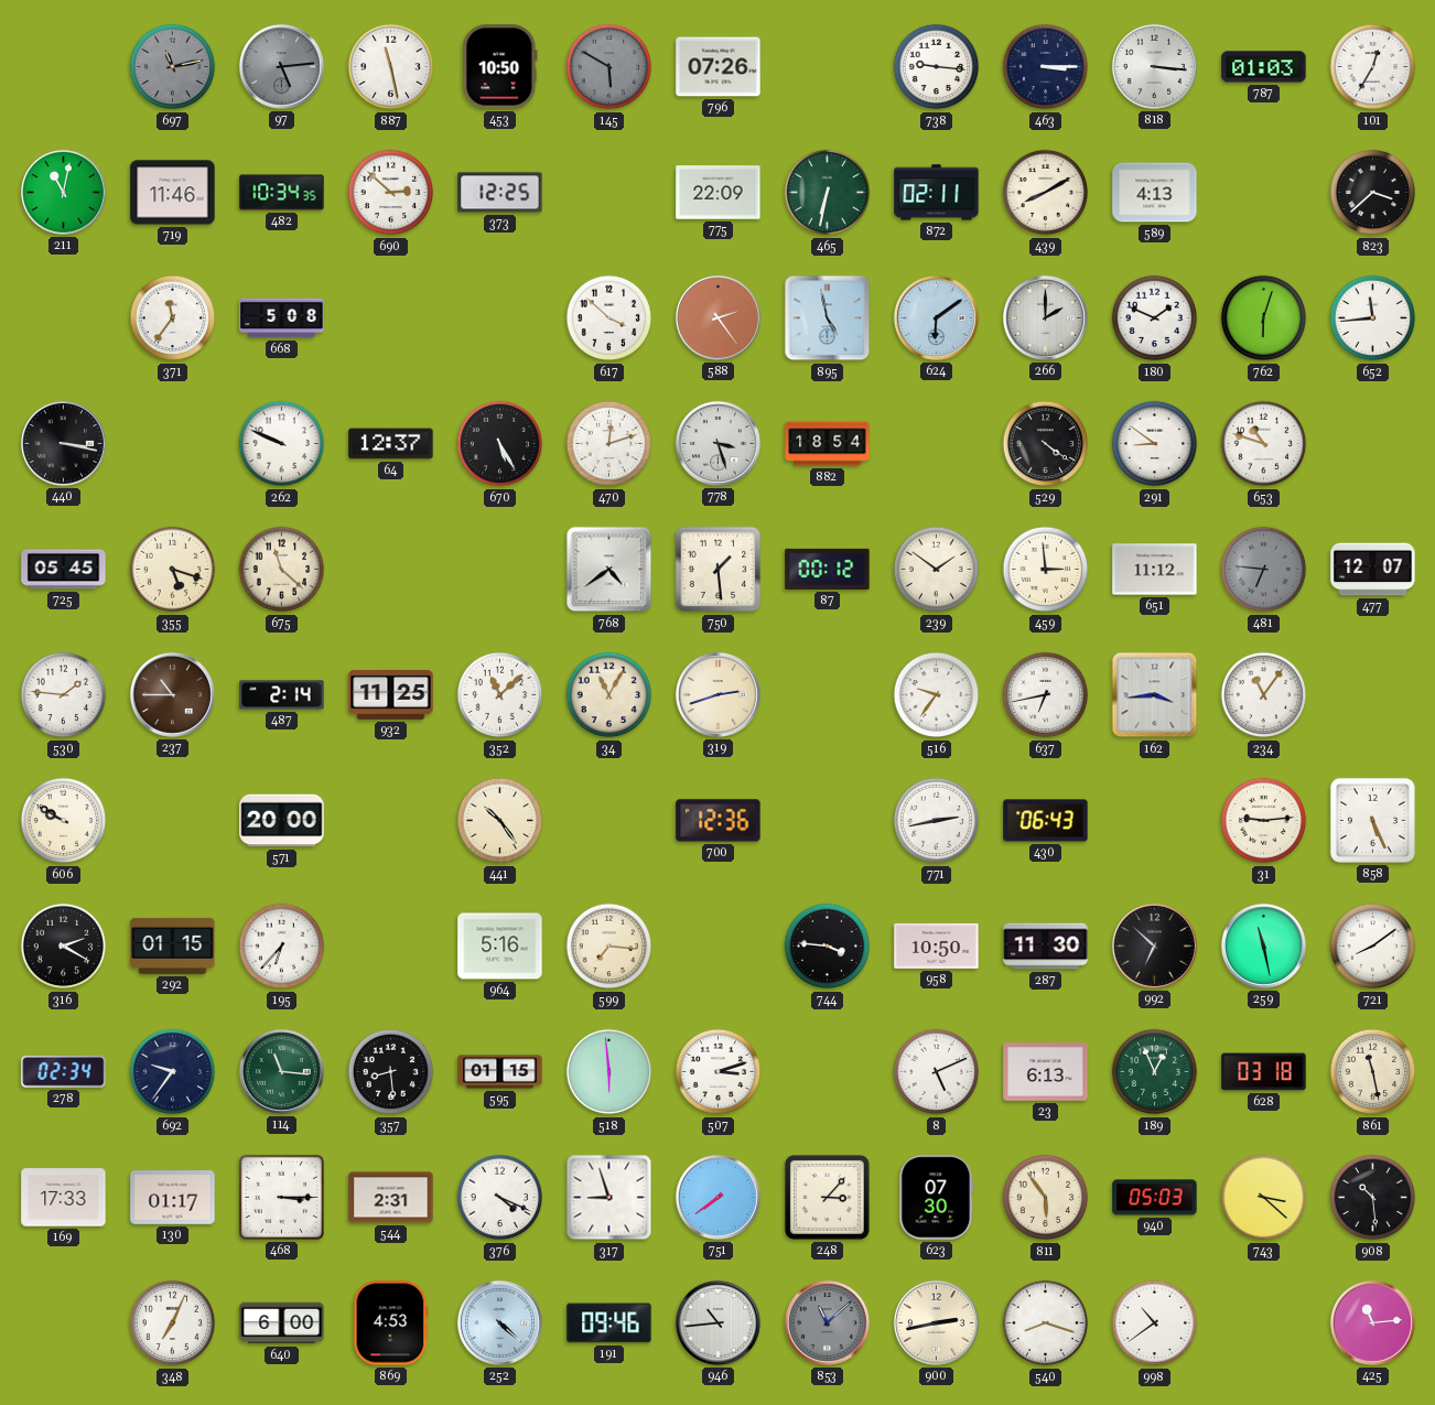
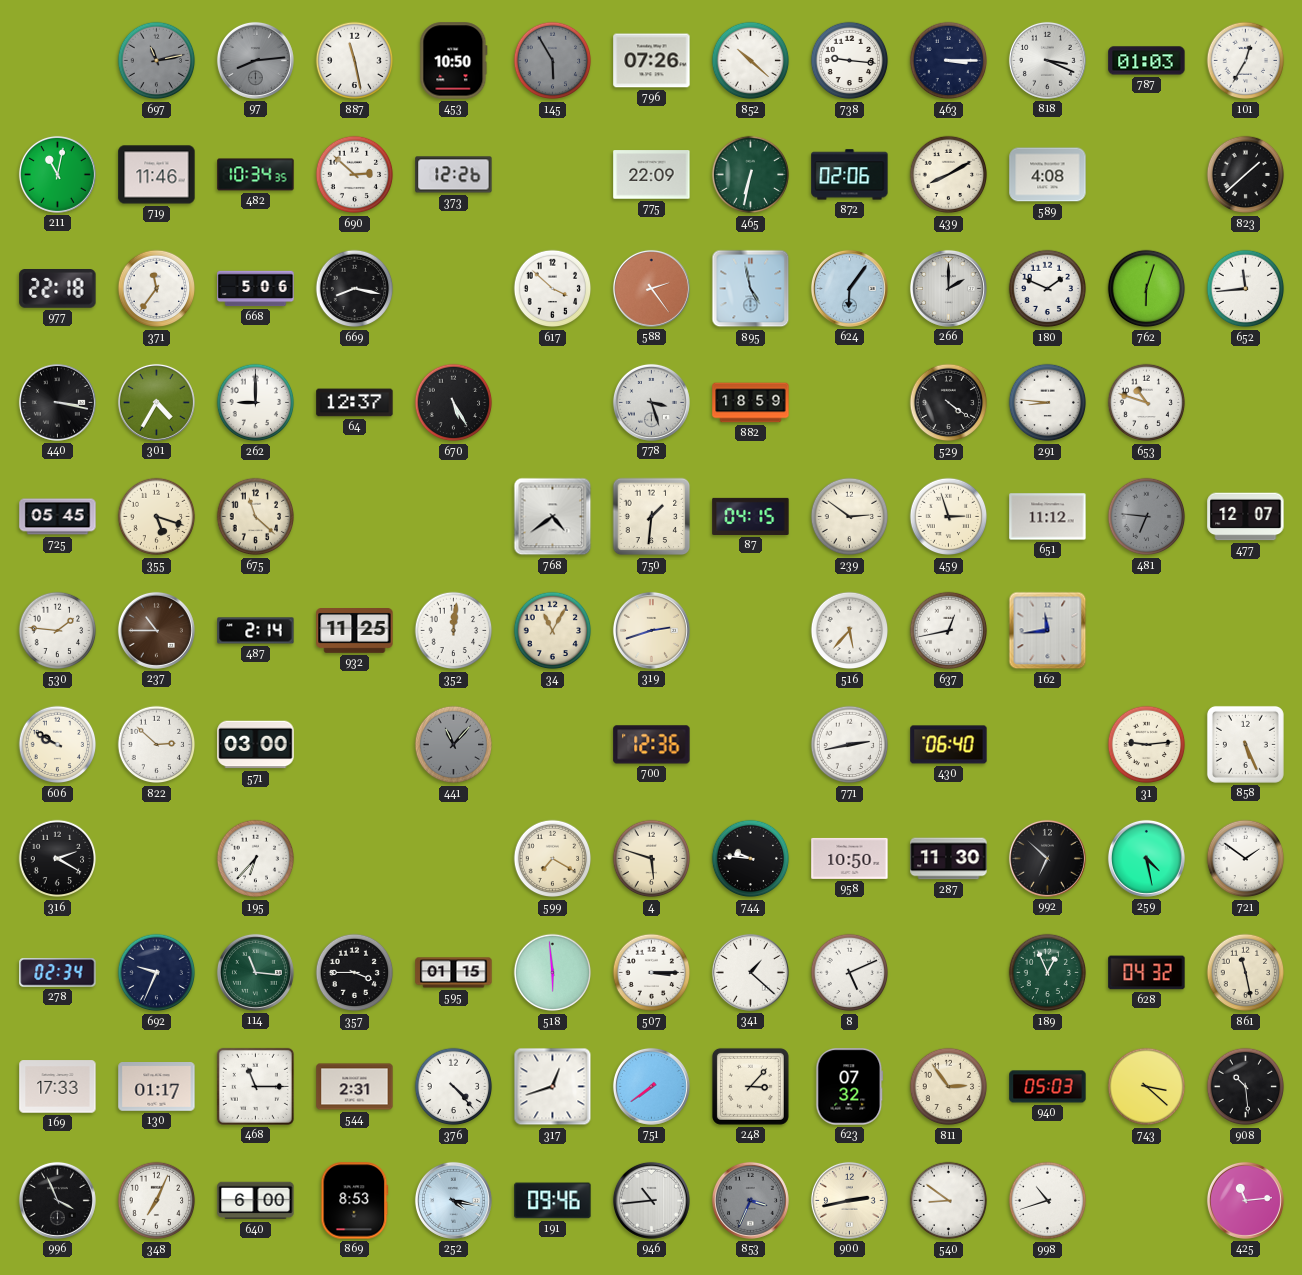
97: 5:14 -> 8:14
145: 5:50 -> 5:55
852: none -> 10:22
818: 3:16 -> 3:19
373: 12:25 -> 12:26
872: 02:11 -> 02:06
589: 4:13 -> 4:08
823: 3:38 -> 1:38
977: none -> 22:18
668: 5:08 -> 5:06
669: none -> 8:17
624: 6:09 -> 6:06
301: none -> 4:35
262: 9:49 -> 9:00
470: 12:12 -> none
882: 18:54 -> 18:59
291: 8:51 -> 8:46
750: 1:29 -> 1:31
87: 00:12 -> 04:15
239: 1:51 -> 2:51
459: 2:59 -> 2:57
352: 11:08 -> 12:01
516: 9:36 -> 5:37
637: 6:43 -> 12:43
162: 3:44 -> 11:44
234: 11:06 -> none
822: none -> 2:52
571: 20:00 -> 03:00
441: 10:24 -> 11:07
441 dial: cream -> grey
430: 06:43 -> 06:40
292: 01:15 -> none
964: 5:16 -> none
599: 7:16 -> 7:20
4: none -> 5:48
744: 3:46 -> 9:46
259: 11:28 -> 4:28
721: 8:09 -> 1:51
692: 9:36 -> 9:34
357: 8:29 -> 3:45
507: 3:12 -> 3:15
341: none -> 1:22
23: 6:13 -> none
628: 03:18 -> 04:32
468: 3:15 -> 11:15
376: 4:19 -> 4:23
317: 8:57 -> 12:42
623: 07:30 -> 07:32
811: 5:54 -> 2:54
996: none -> 3:56
869: 4:53 -> 8:53
252: 4:22 -> 4:17
853: 11:08 -> 3:34
540: 8:18 -> 8:51
998: 10:39 -> 10:42
